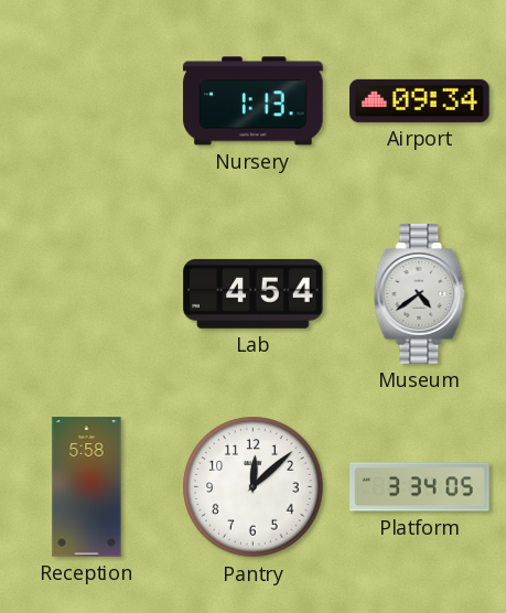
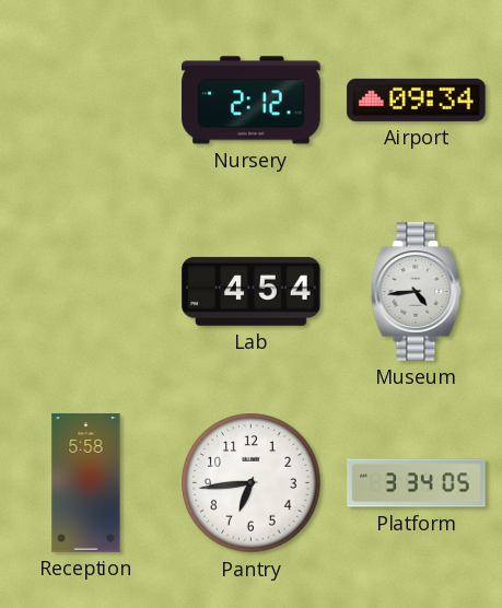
Nursery: 1:13 -> 2:12
Museum: 4:39 -> 4:44
Pantry: 12:08 -> 6:44
